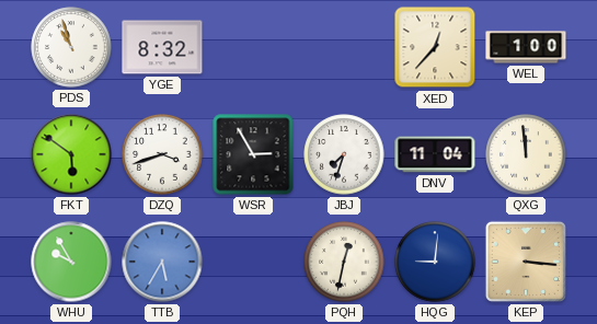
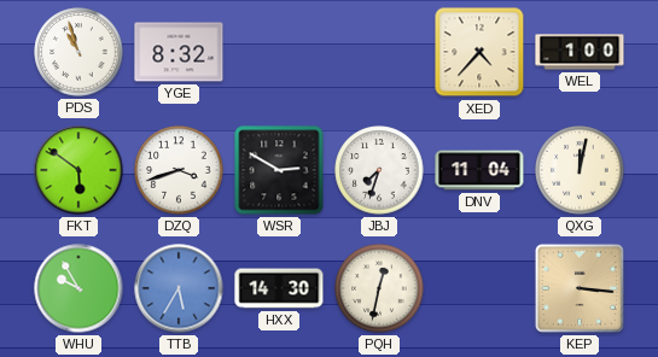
XED: 12:37 -> 4:37
WSR: 2:55 -> 2:50
QXG: 11:59 -> 12:02
HXX: none -> 14:30
HQG: 9:01 -> none
